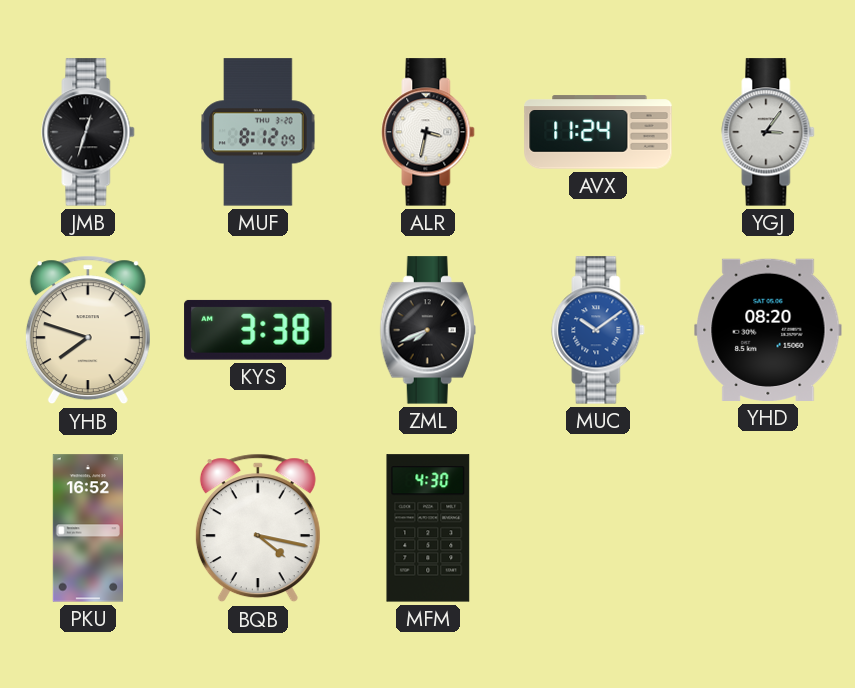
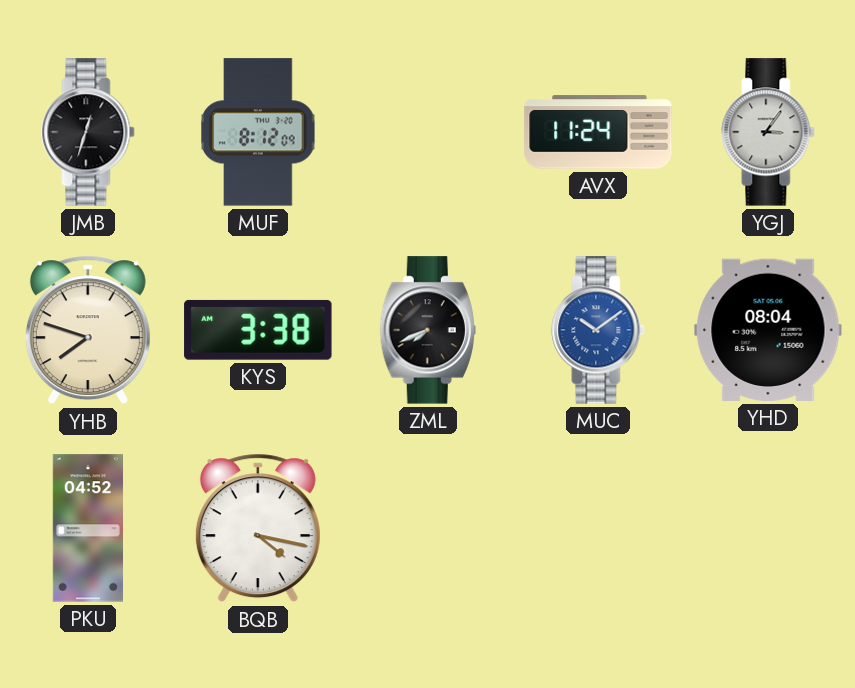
ALR: 3:32 -> none
YHD: 08:20 -> 08:04
PKU: 16:52 -> 04:52
MFM: 4:30 -> none
